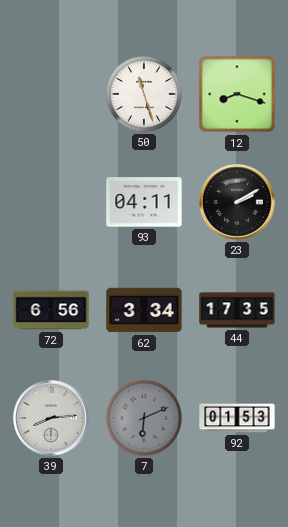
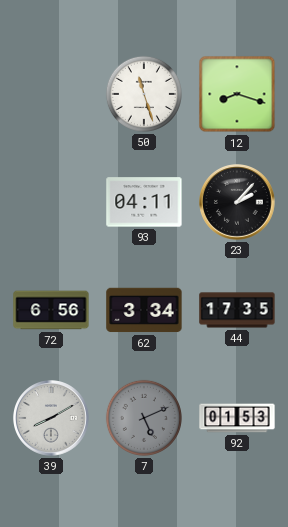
23: 2:10 -> 2:07
39: 8:14 -> 8:10
7: 6:11 -> 5:11
